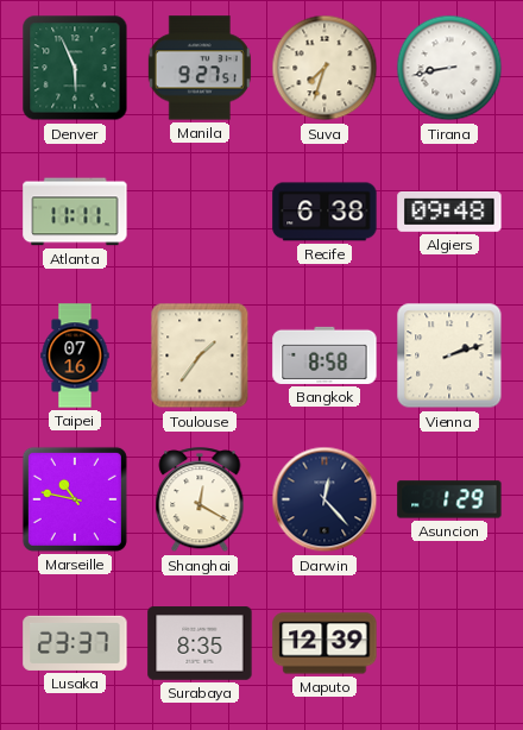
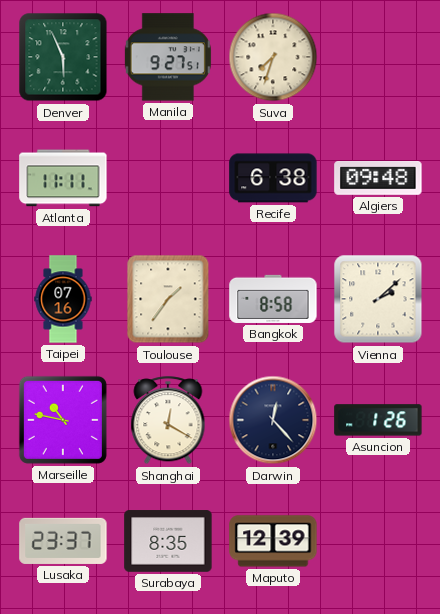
Tirana: 8:43 -> none
Vienna: 2:12 -> 2:08
Asuncion: 1:29 -> 1:26
